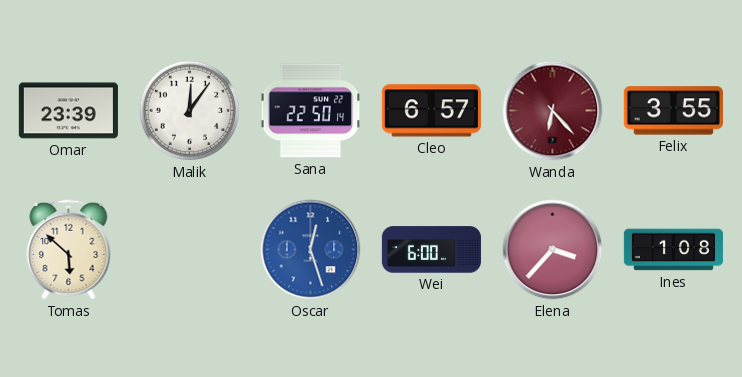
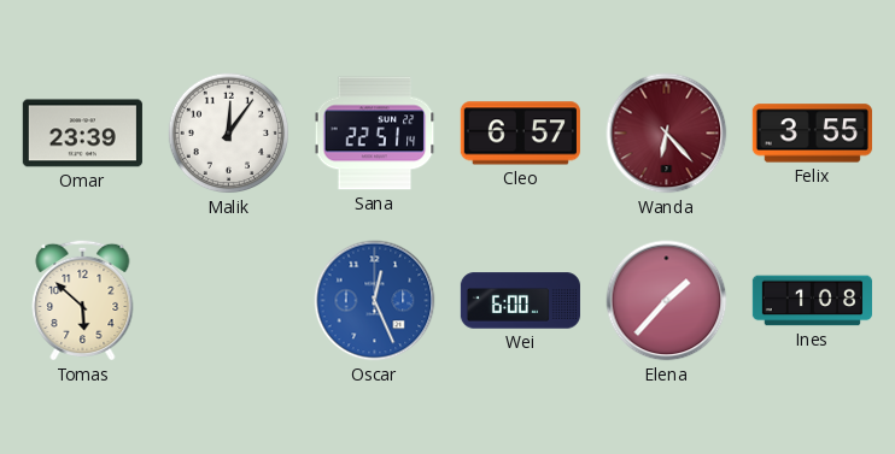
Sana: 22:50 -> 22:51
Oscar: 12:27 -> 12:26
Elena: 3:37 -> 1:37
